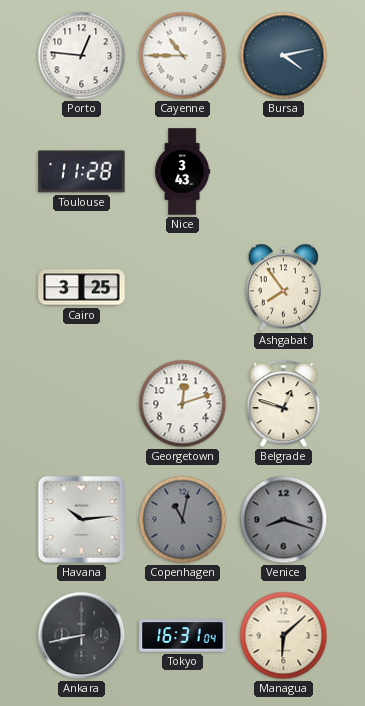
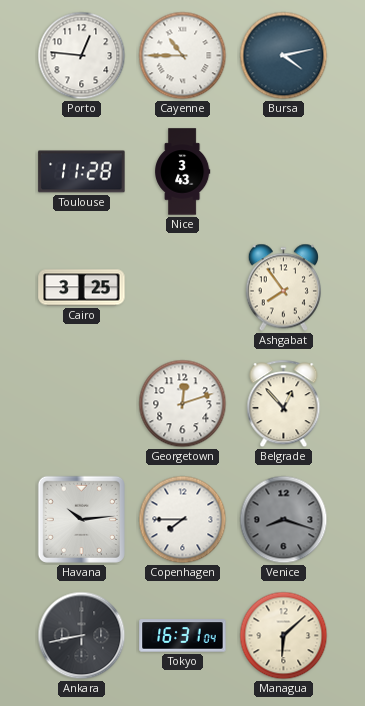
Belgrade: 12:48 -> 12:53
Copenhagen: 11:02 -> 7:45
Copenhagen dial: grey -> white
